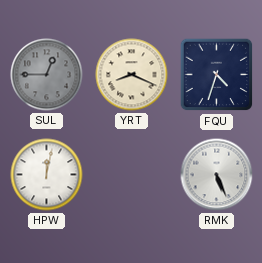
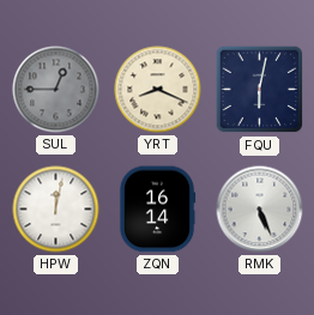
FQU: 4:33 -> 6:02
ZQN: none -> 16:14
